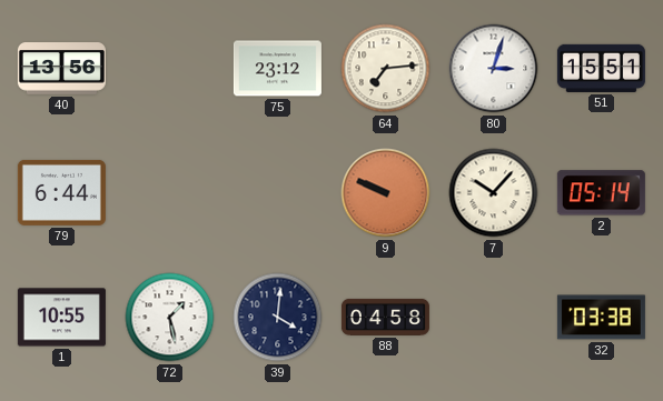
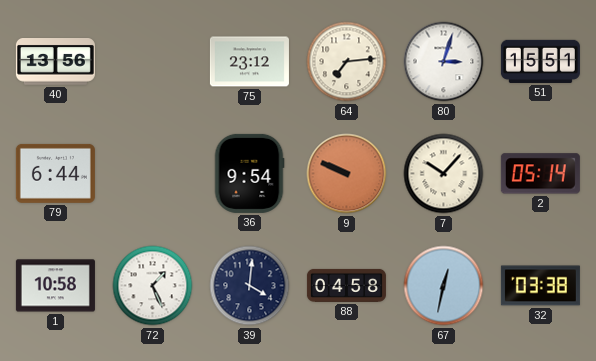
36: none -> 9:54
1: 10:55 -> 10:58
72: 1:28 -> 1:26
67: none -> 12:32
